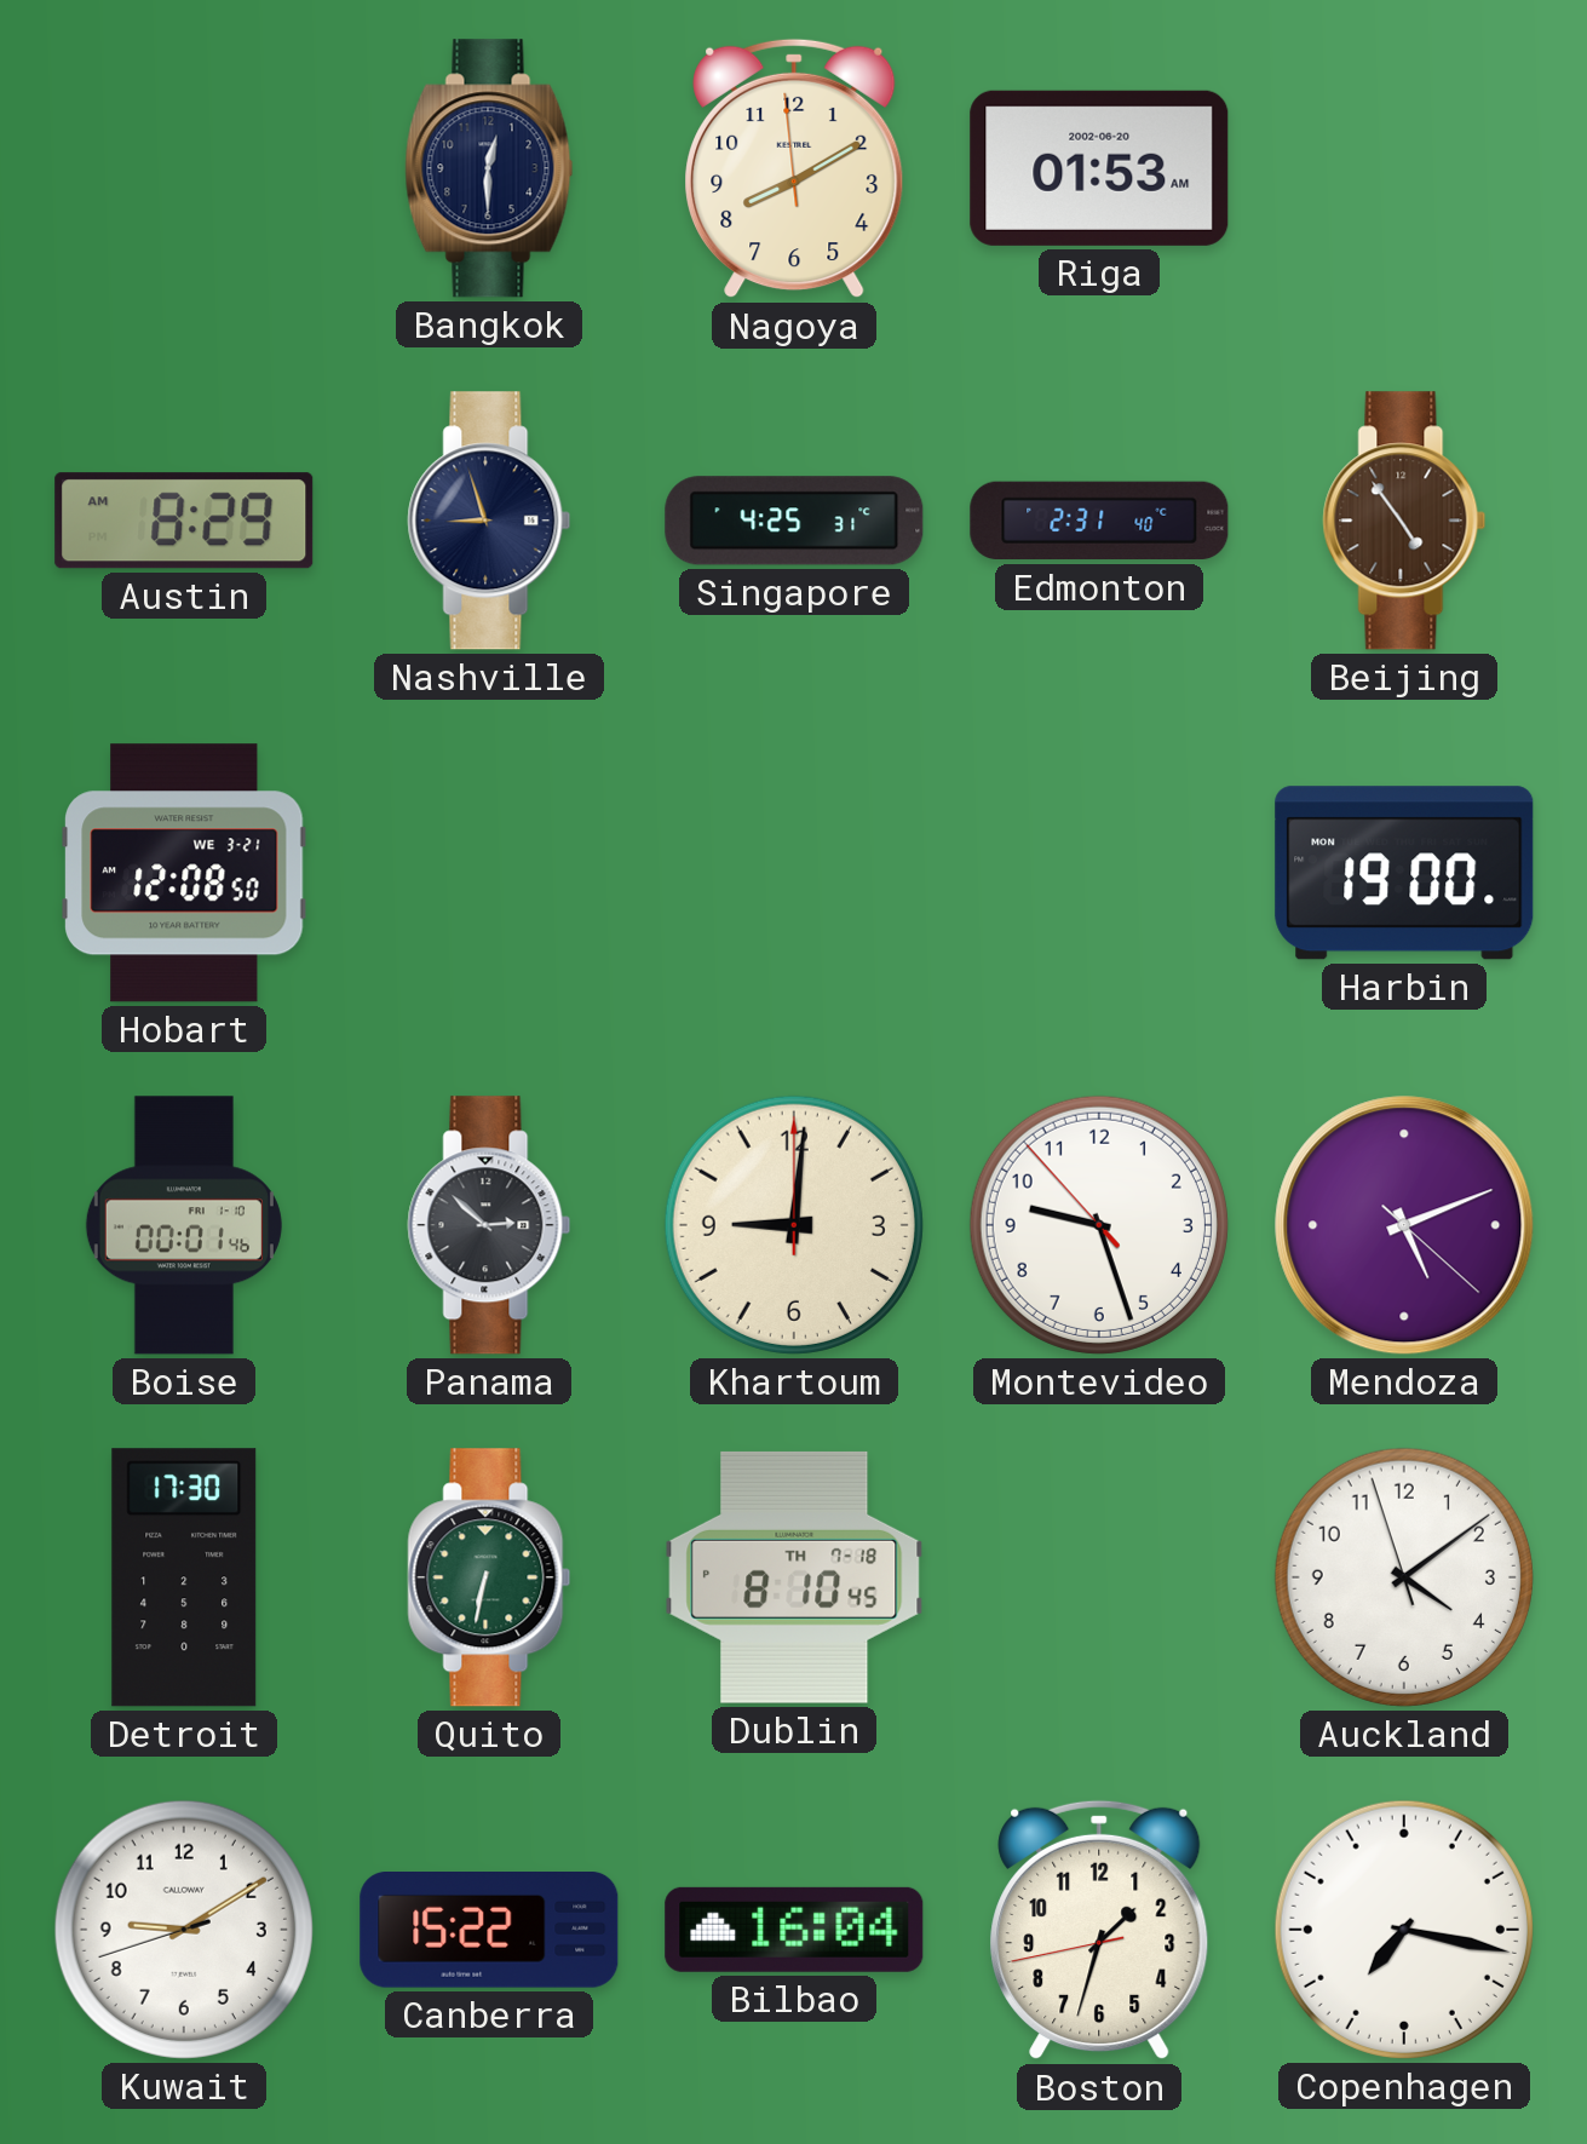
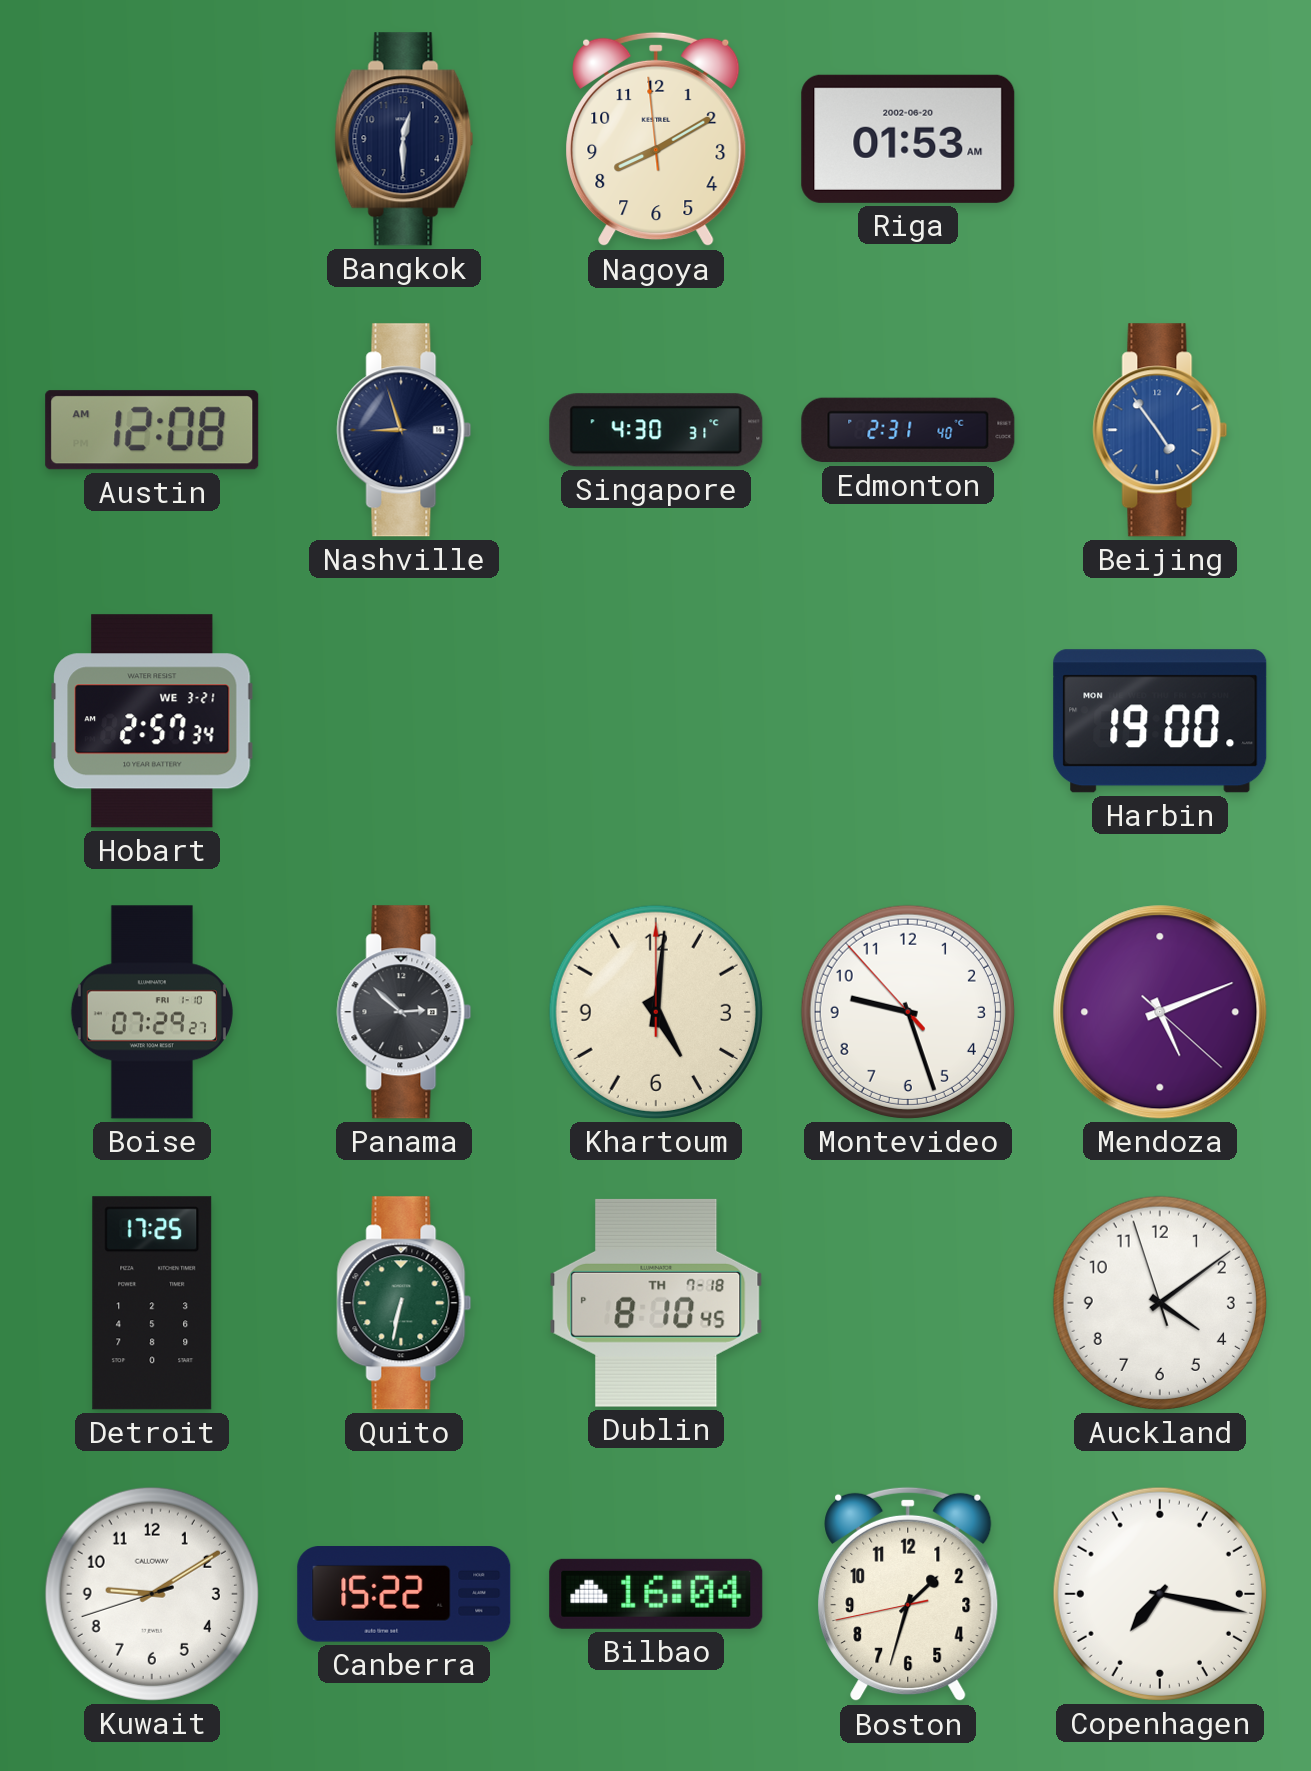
Austin: 8:29 -> 12:08
Singapore: 4:25 -> 4:30
Beijing dial: brown -> blue
Hobart: 12:08 -> 2:57
Boise: 00:01 -> 07:29
Khartoum: 9:01 -> 5:01
Detroit: 17:30 -> 17:25
